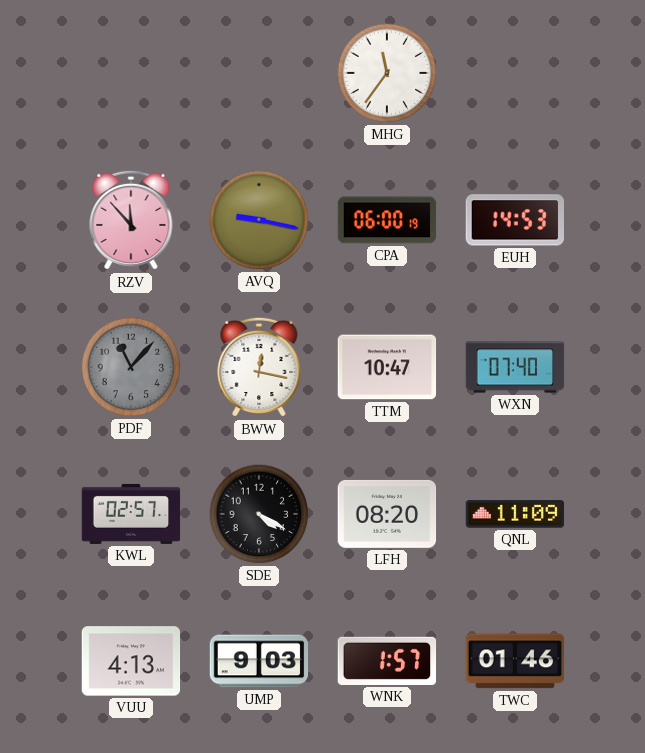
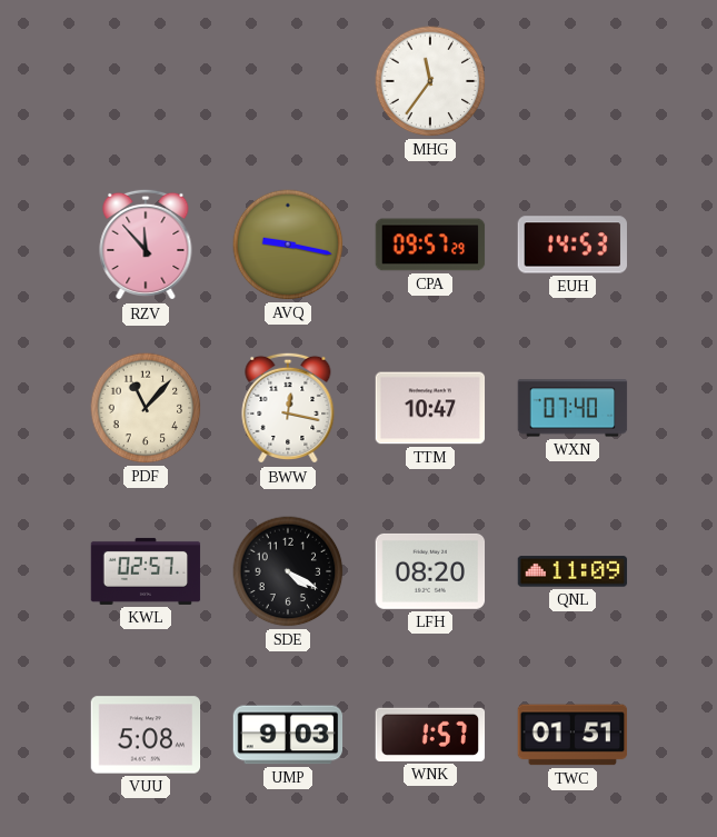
CPA: 06:00 -> 09:57
PDF dial: grey -> cream
VUU: 4:13 -> 5:08
TWC: 01:46 -> 01:51
